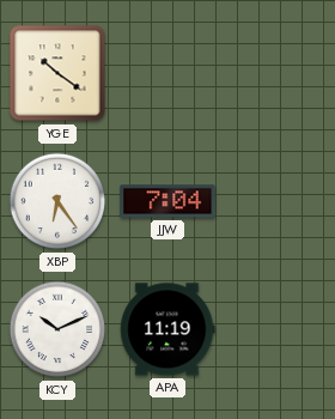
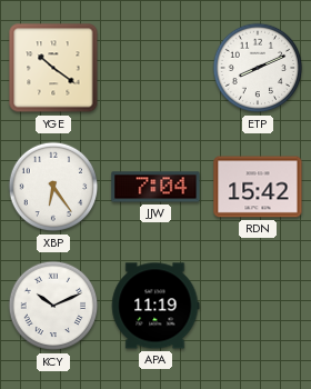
ETP: none -> 8:11
RDN: none -> 15:42
